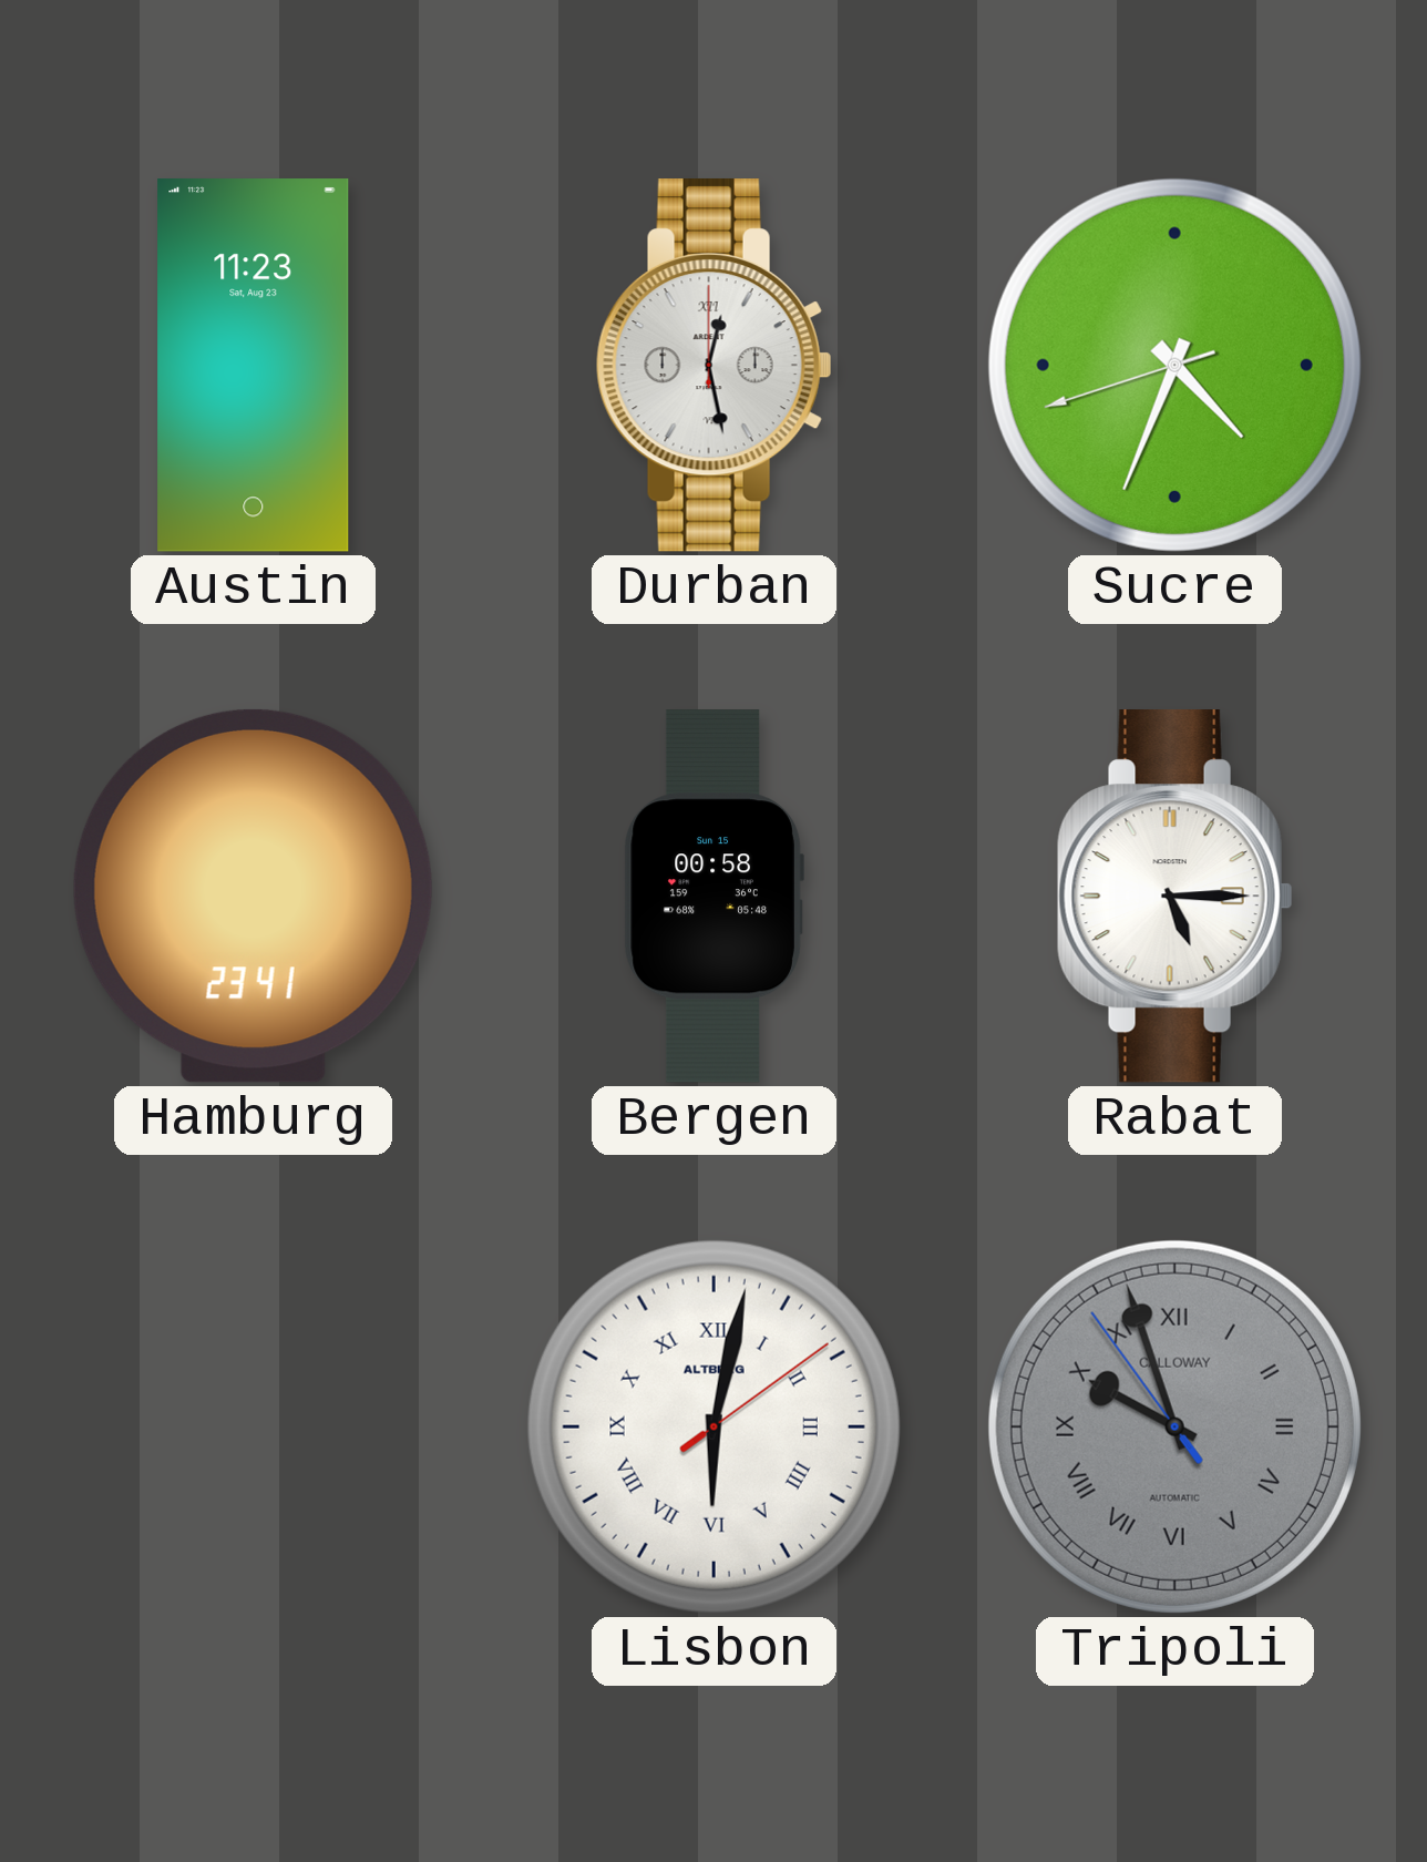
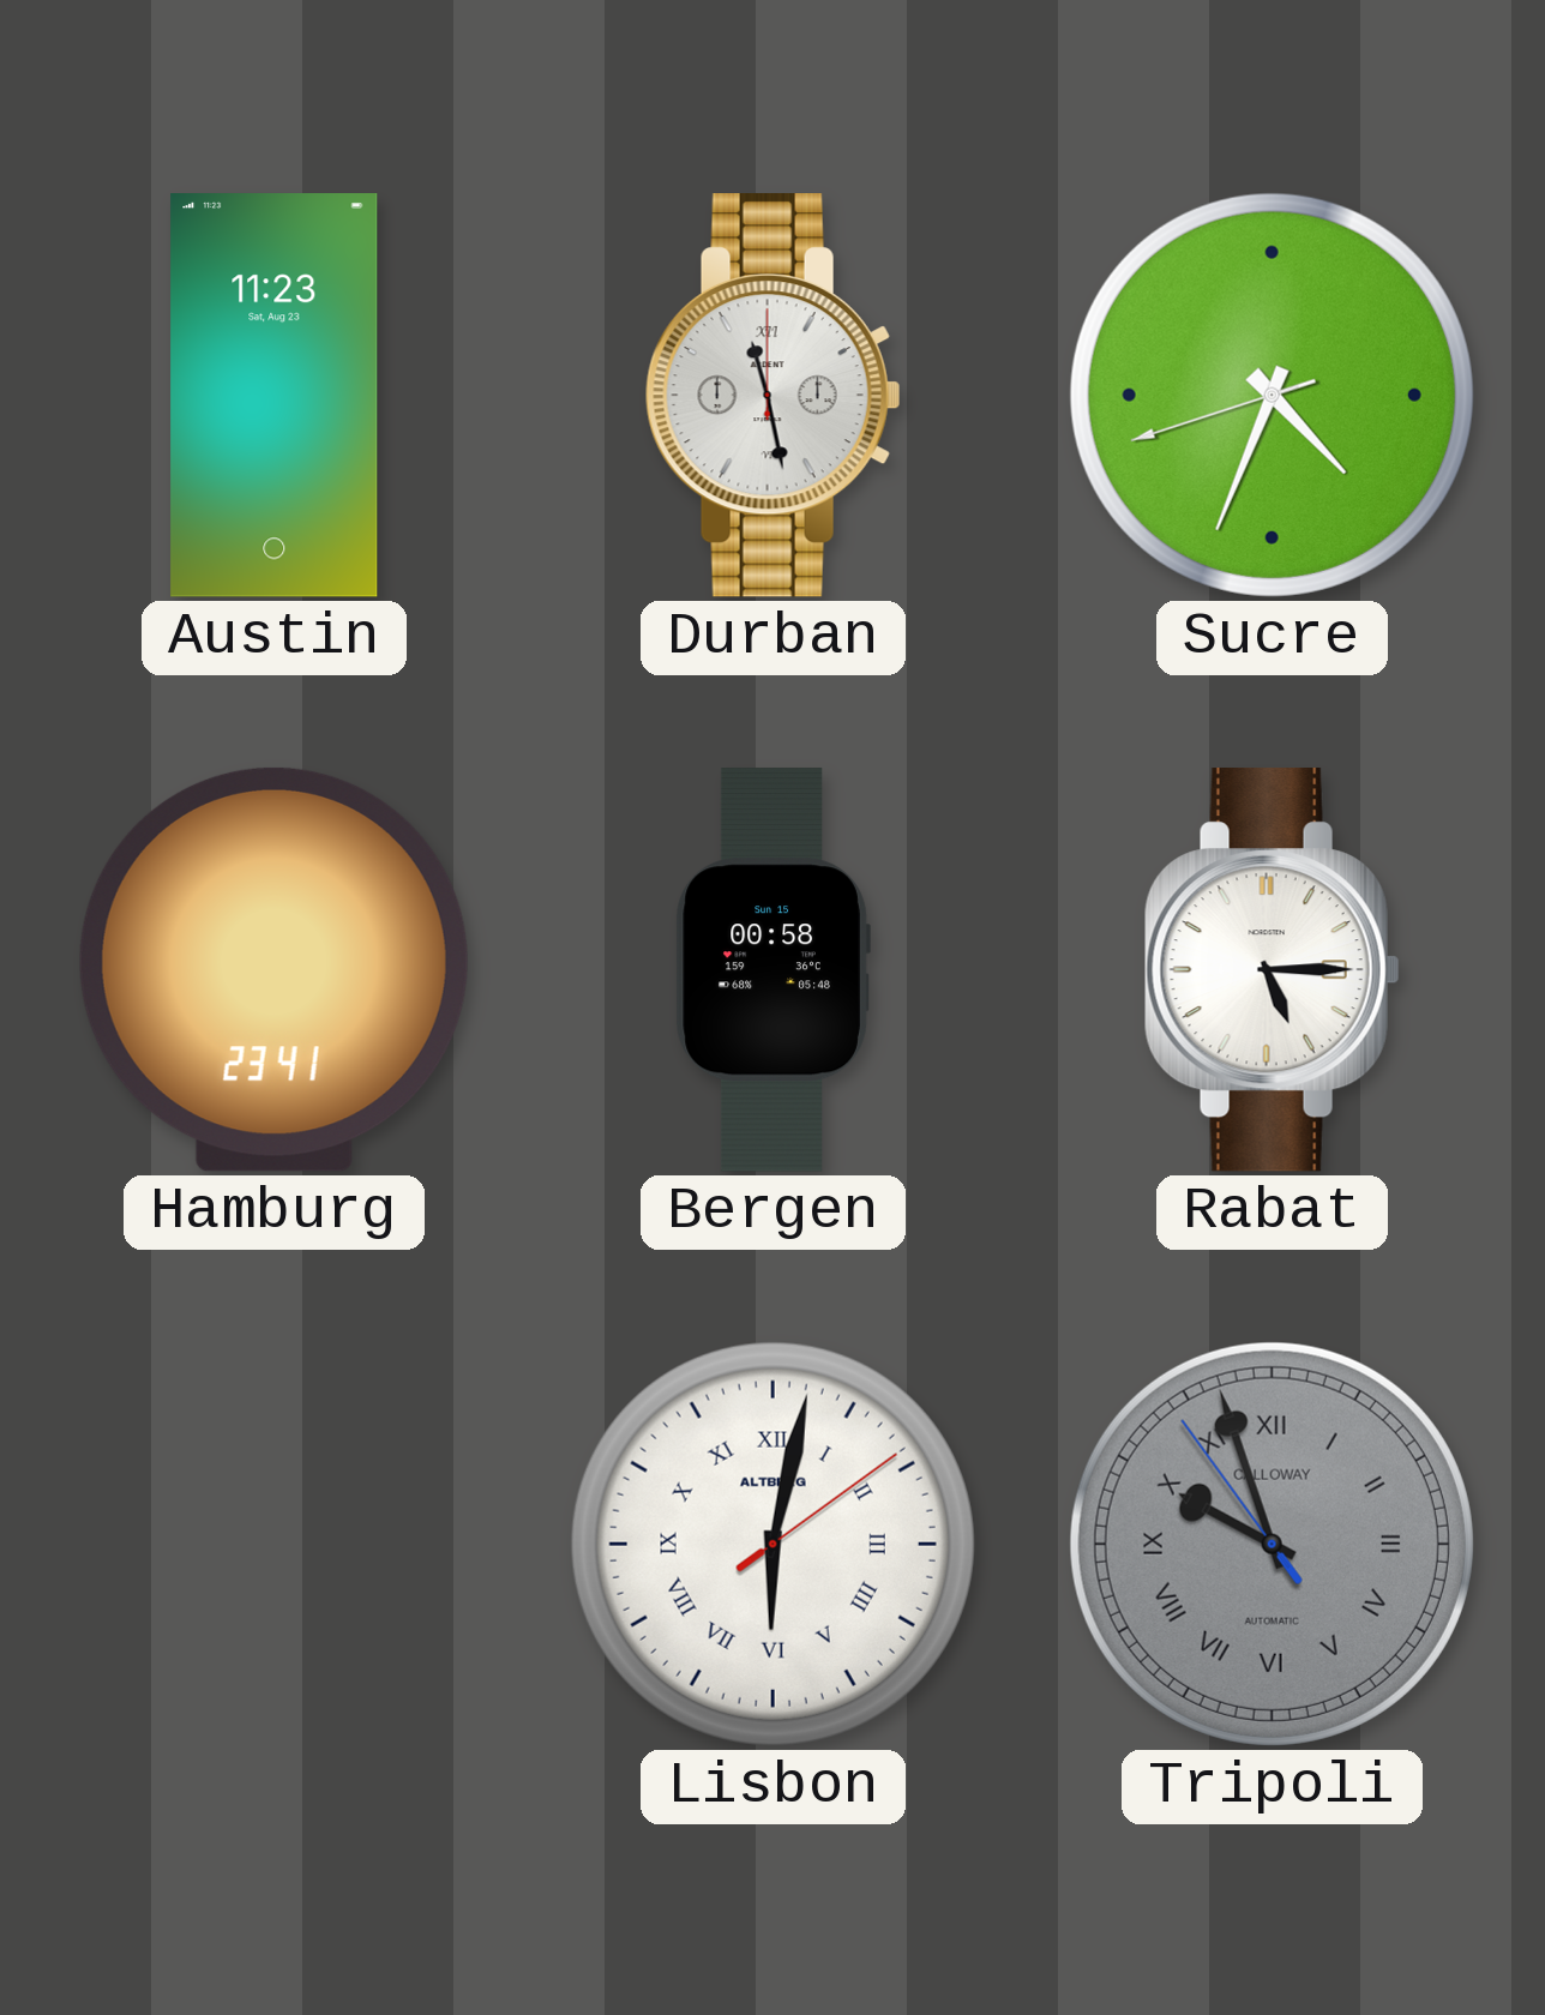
Durban: 12:28 -> 11:28
